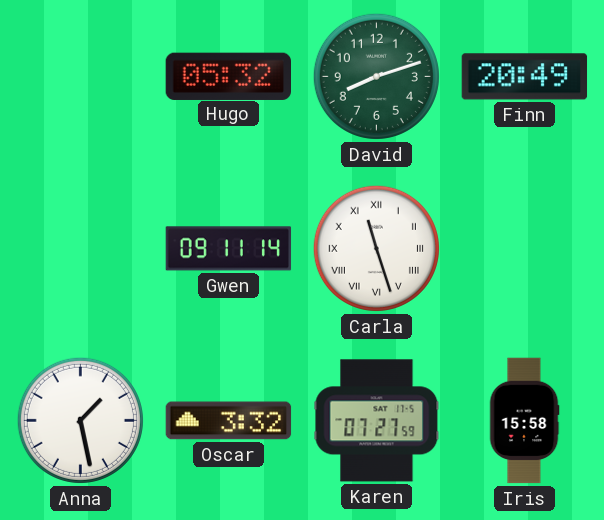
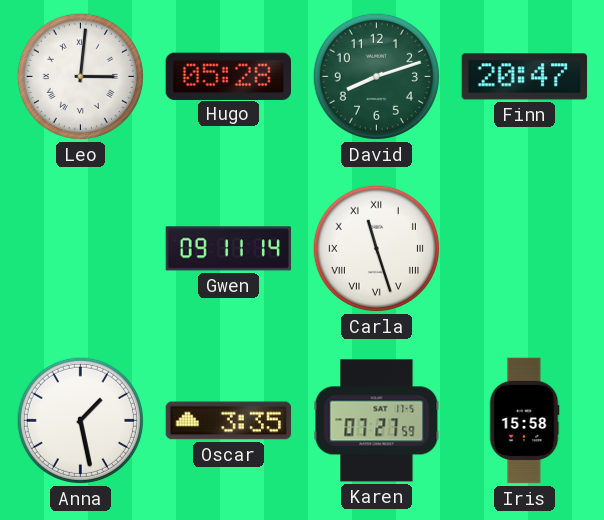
Leo: none -> 3:01
Hugo: 05:32 -> 05:28
Finn: 20:49 -> 20:47
Oscar: 3:32 -> 3:35
